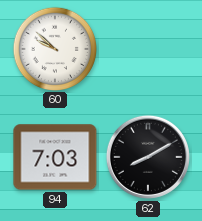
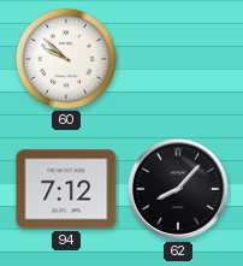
94: 7:03 -> 7:12
62: 8:10 -> 8:07
